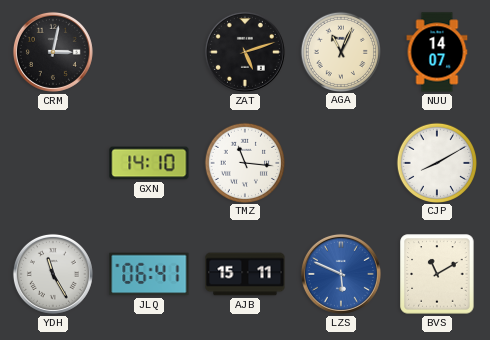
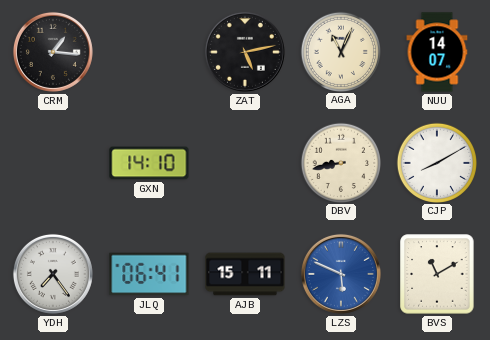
CRM: 3:02 -> 1:16
ZAT: 5:12 -> 5:13
TMZ: 11:16 -> none
DBV: none -> 8:43
YDH: 11:25 -> 7:24
